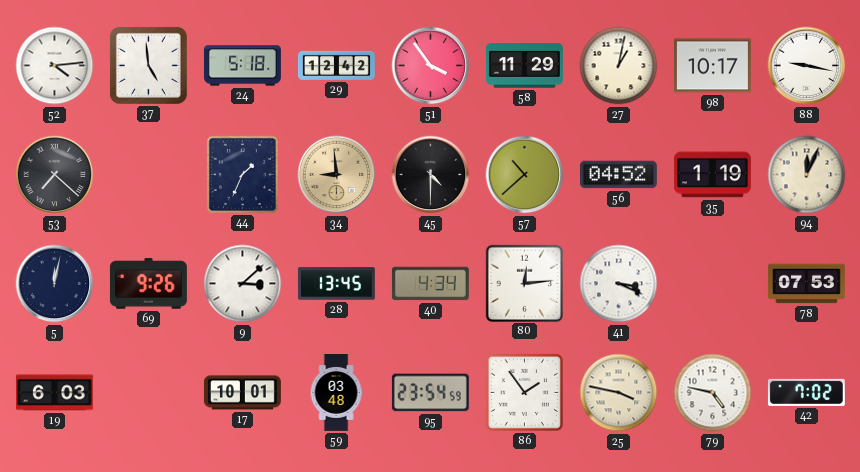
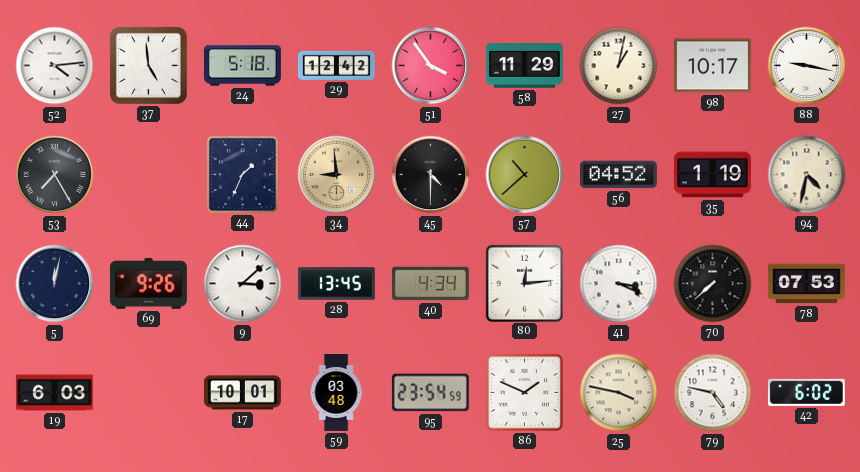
53: 7:22 -> 7:25
94: 12:04 -> 4:32
70: none -> 7:38
86: 1:54 -> 1:49
42: 7:02 -> 6:02
